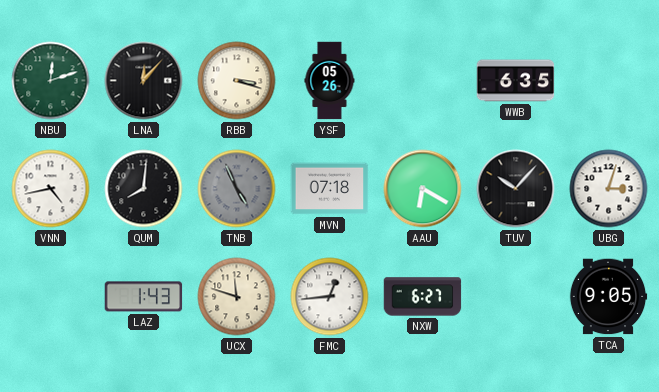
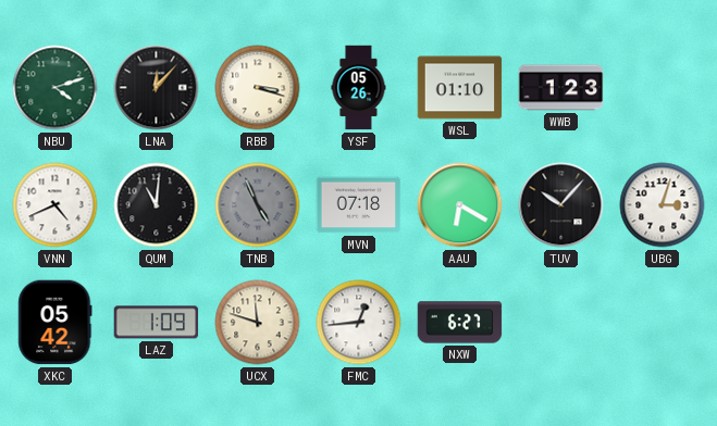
NBU: 12:12 -> 4:12
WSL: none -> 01:10
WWB: 6:35 -> 1:23
VNN: 4:43 -> 4:41
QUM: 8:01 -> 11:01
XKC: none -> 05:42
LAZ: 1:43 -> 1:09
TCA: 9:05 -> none
